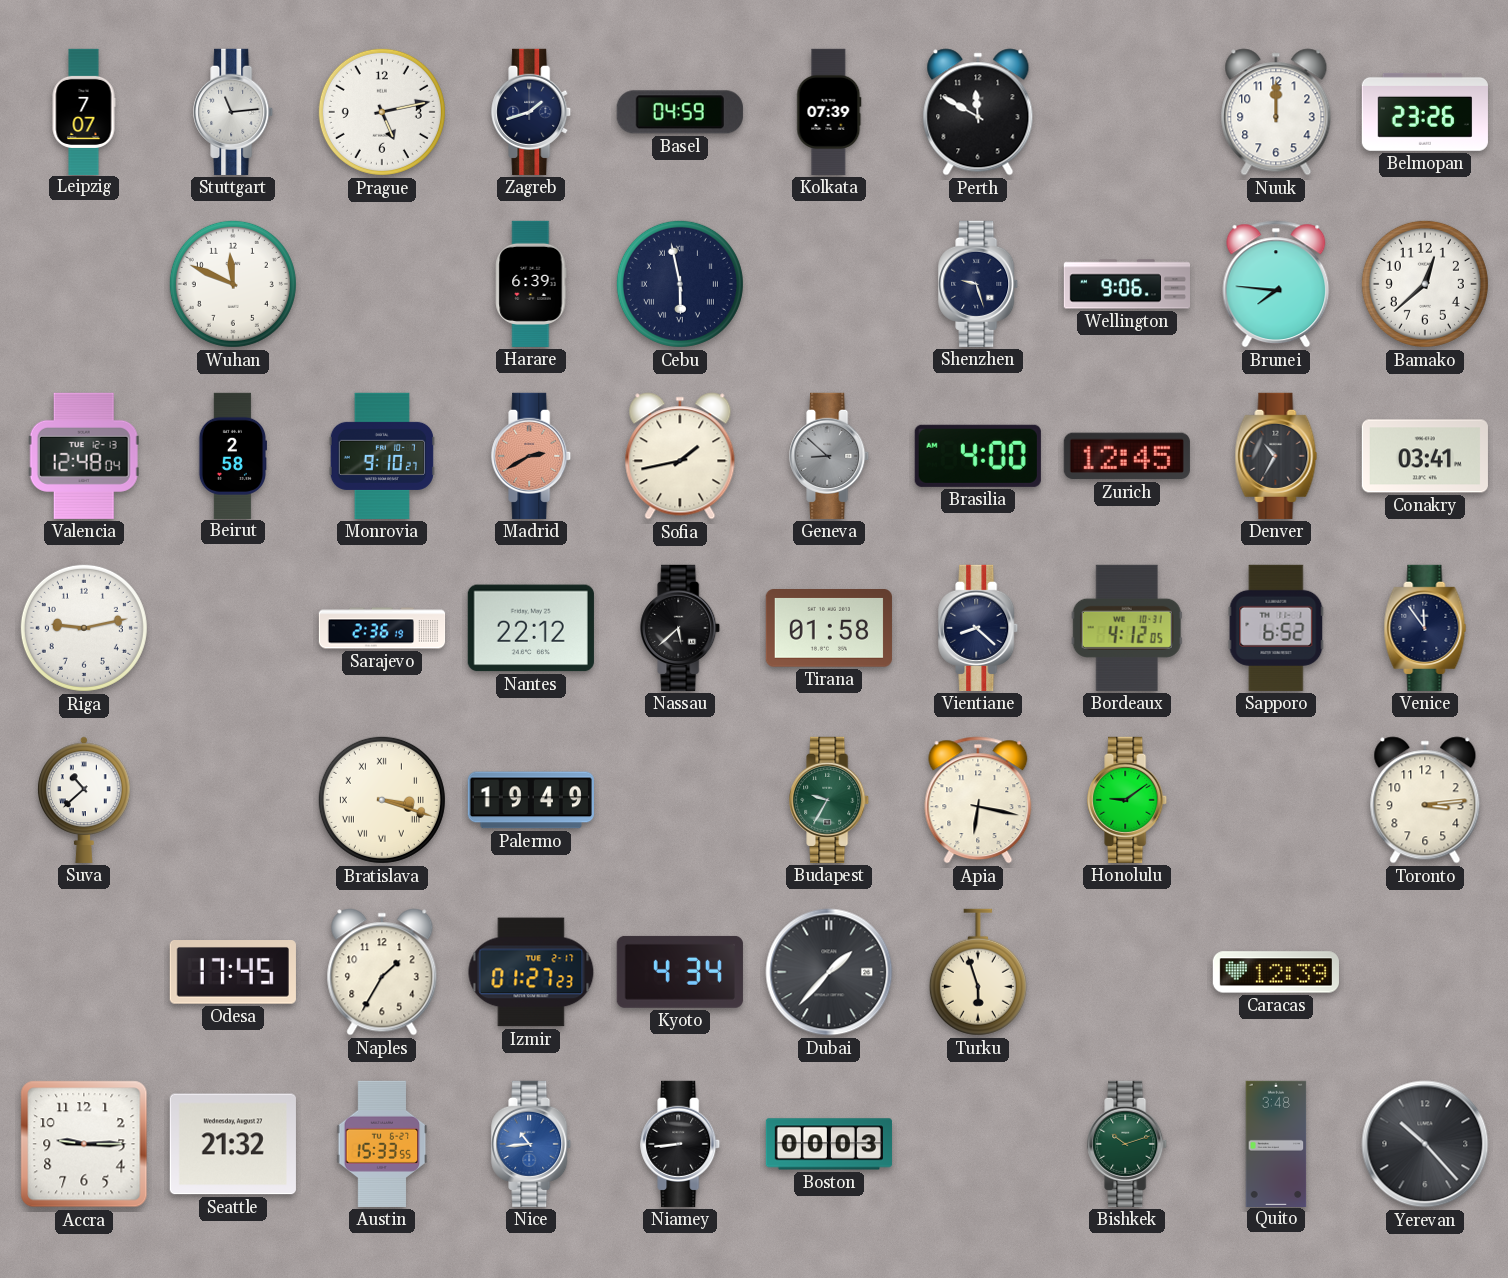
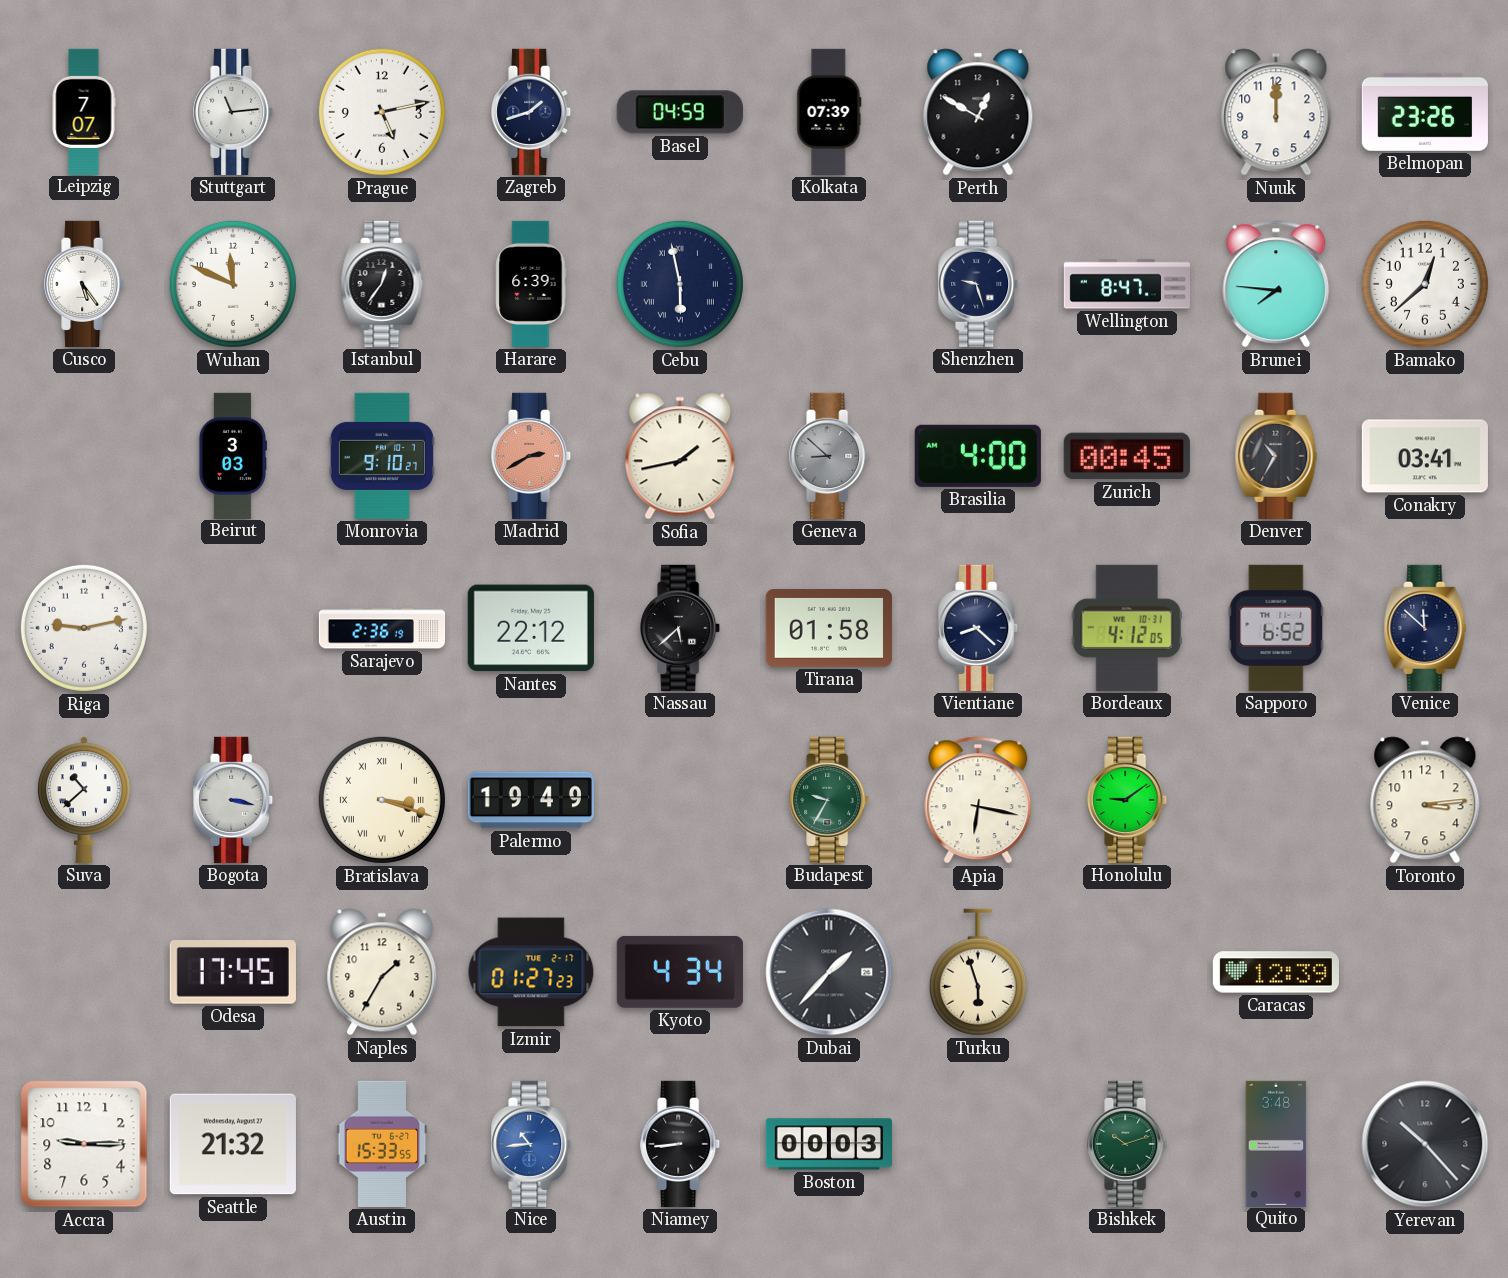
Perth: 11:50 -> 12:50
Cusco: none -> 5:24
Istanbul: none -> 12:36
Wellington: 9:06 -> 8:47
Valencia: 12:48 -> none
Beirut: 2:58 -> 3:03
Zurich: 12:45 -> 00:45
Venice: 11:54 -> 11:52
Bogota: none -> 3:17
